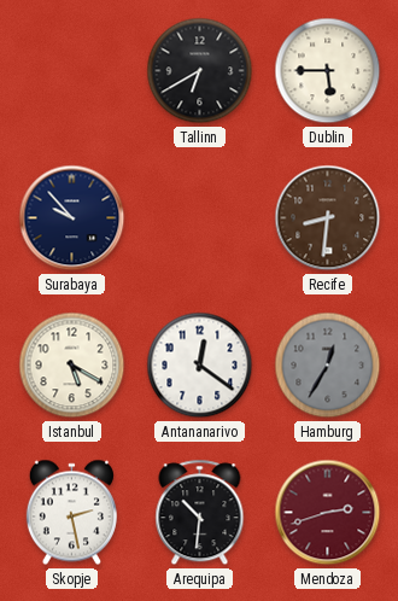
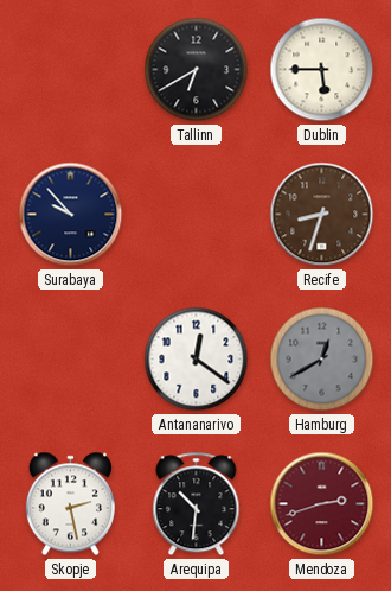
Recife: 8:31 -> 8:33
Istanbul: 5:20 -> none
Hamburg: 12:35 -> 12:40
